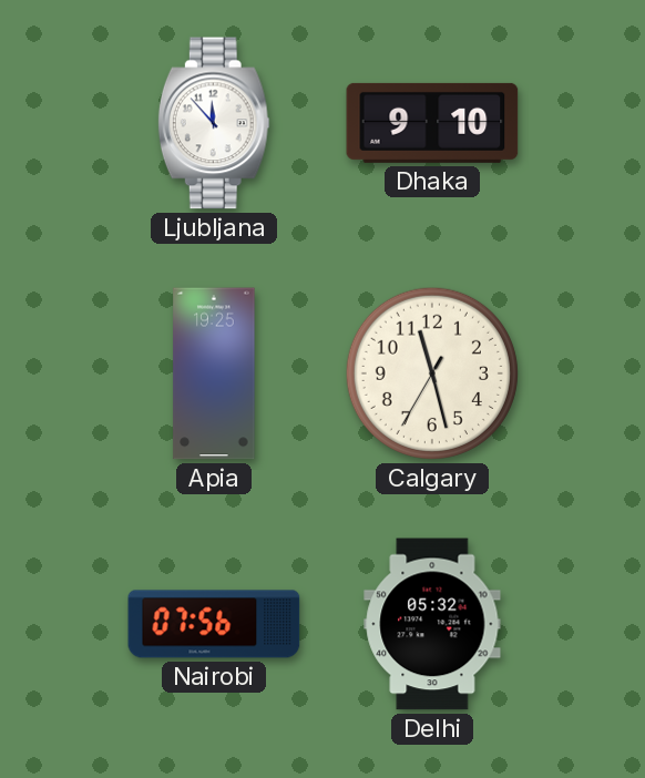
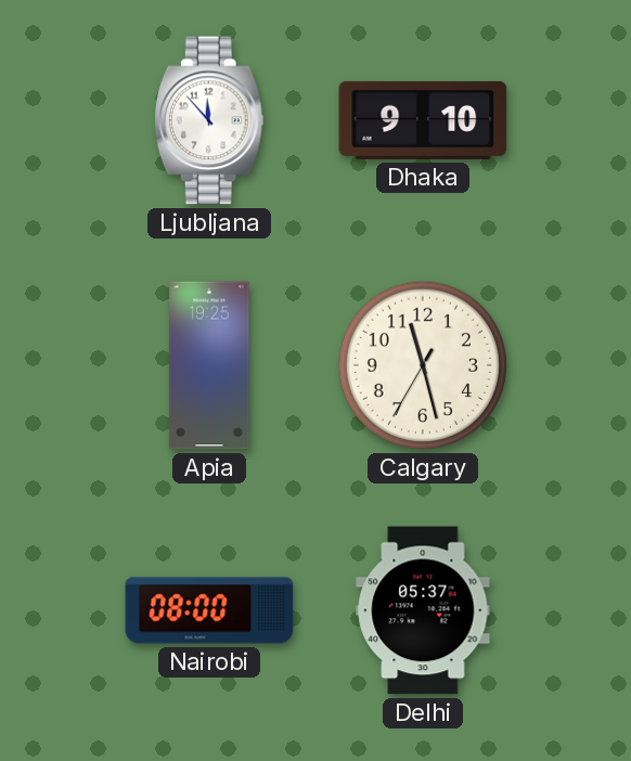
Nairobi: 07:56 -> 08:00
Delhi: 05:32 -> 05:37
